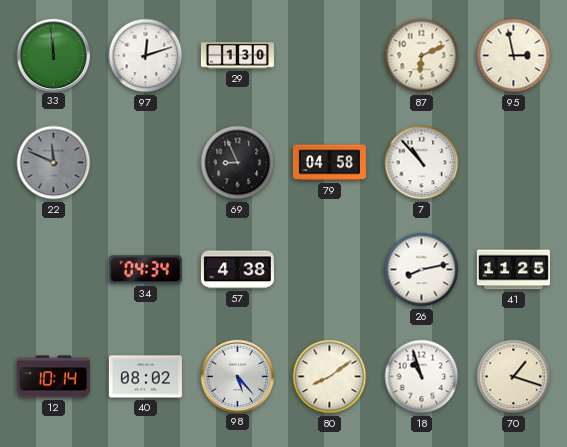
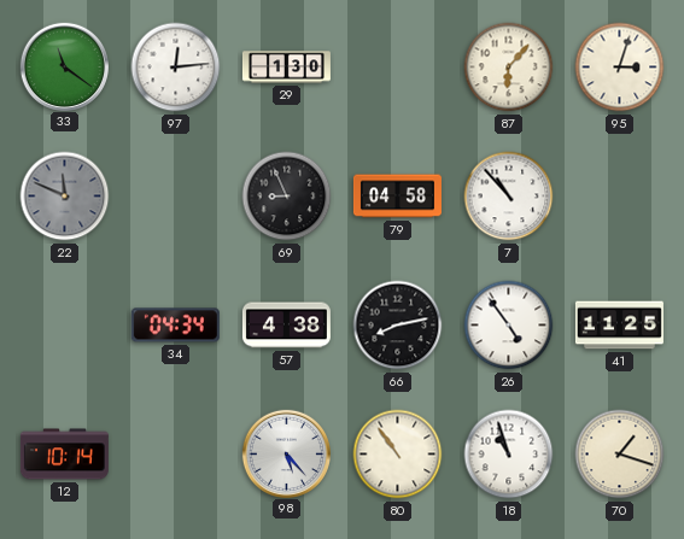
33: 11:59 -> 11:21
97: 12:12 -> 12:14
87: 6:11 -> 6:07
95: 2:58 -> 3:03
66: none -> 8:13
26: 8:13 -> 4:54
40: 08:02 -> none
80: 8:09 -> 10:54
